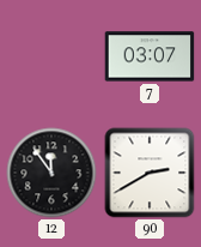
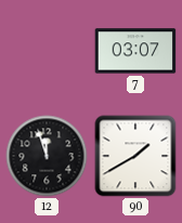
12: 11:54 -> 11:57
90: 2:40 -> 1:40
